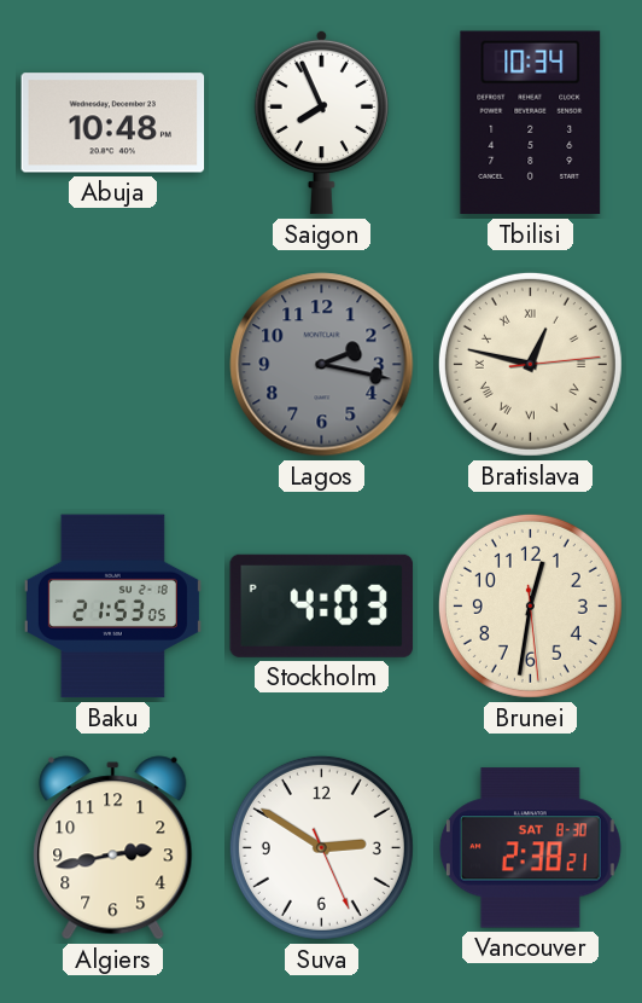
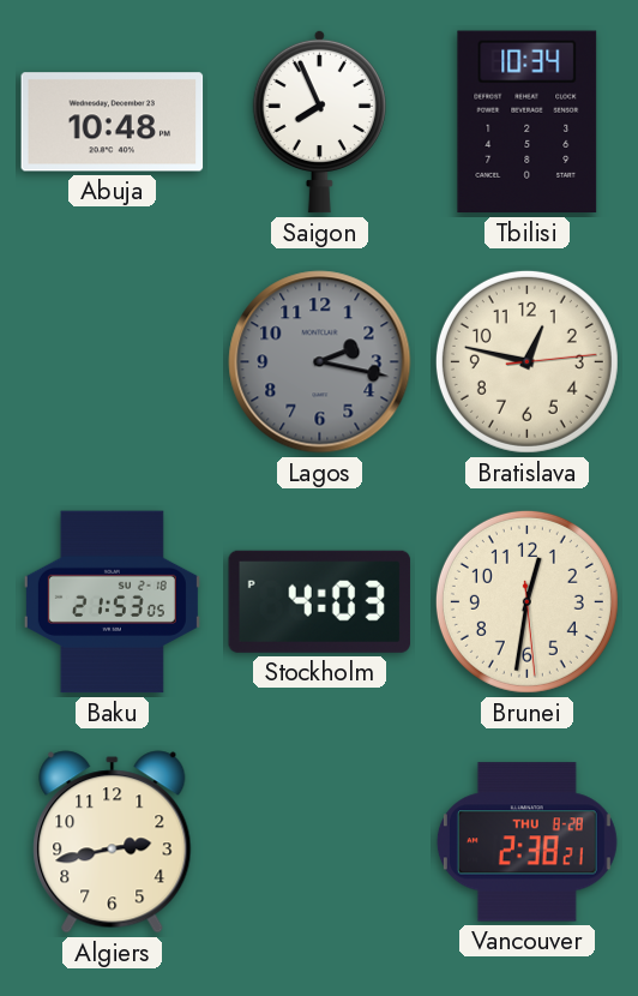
Bratislava numerals: Roman -> Arabic
Suva: 2:50 -> none
Vancouver date: SAT 8-30 -> THU 8-28
